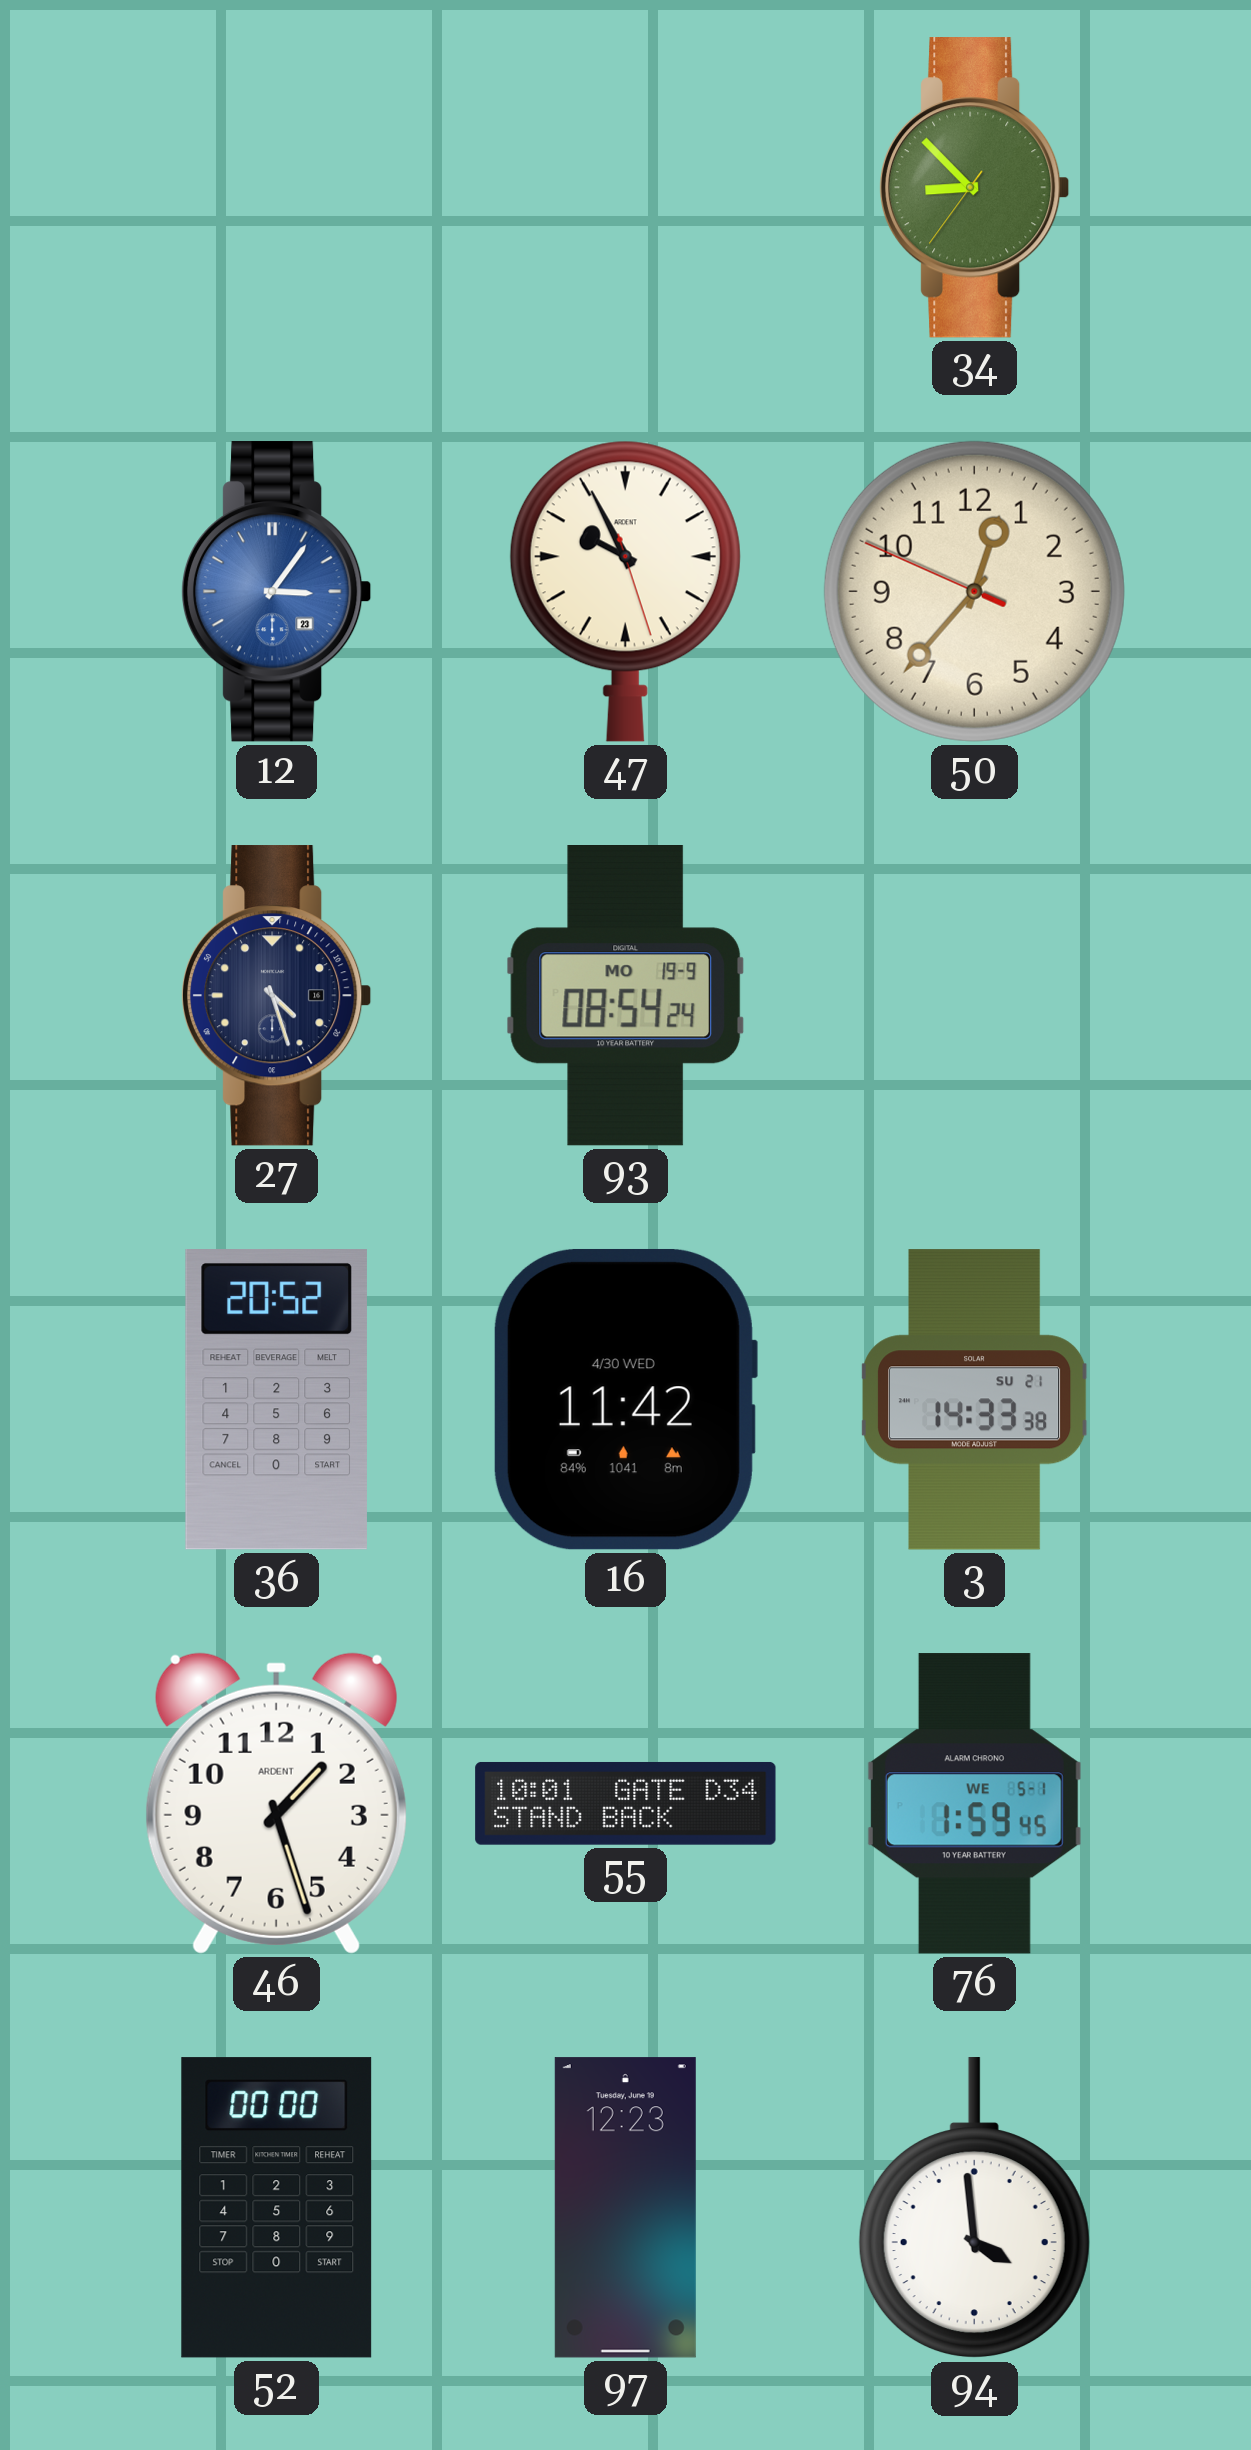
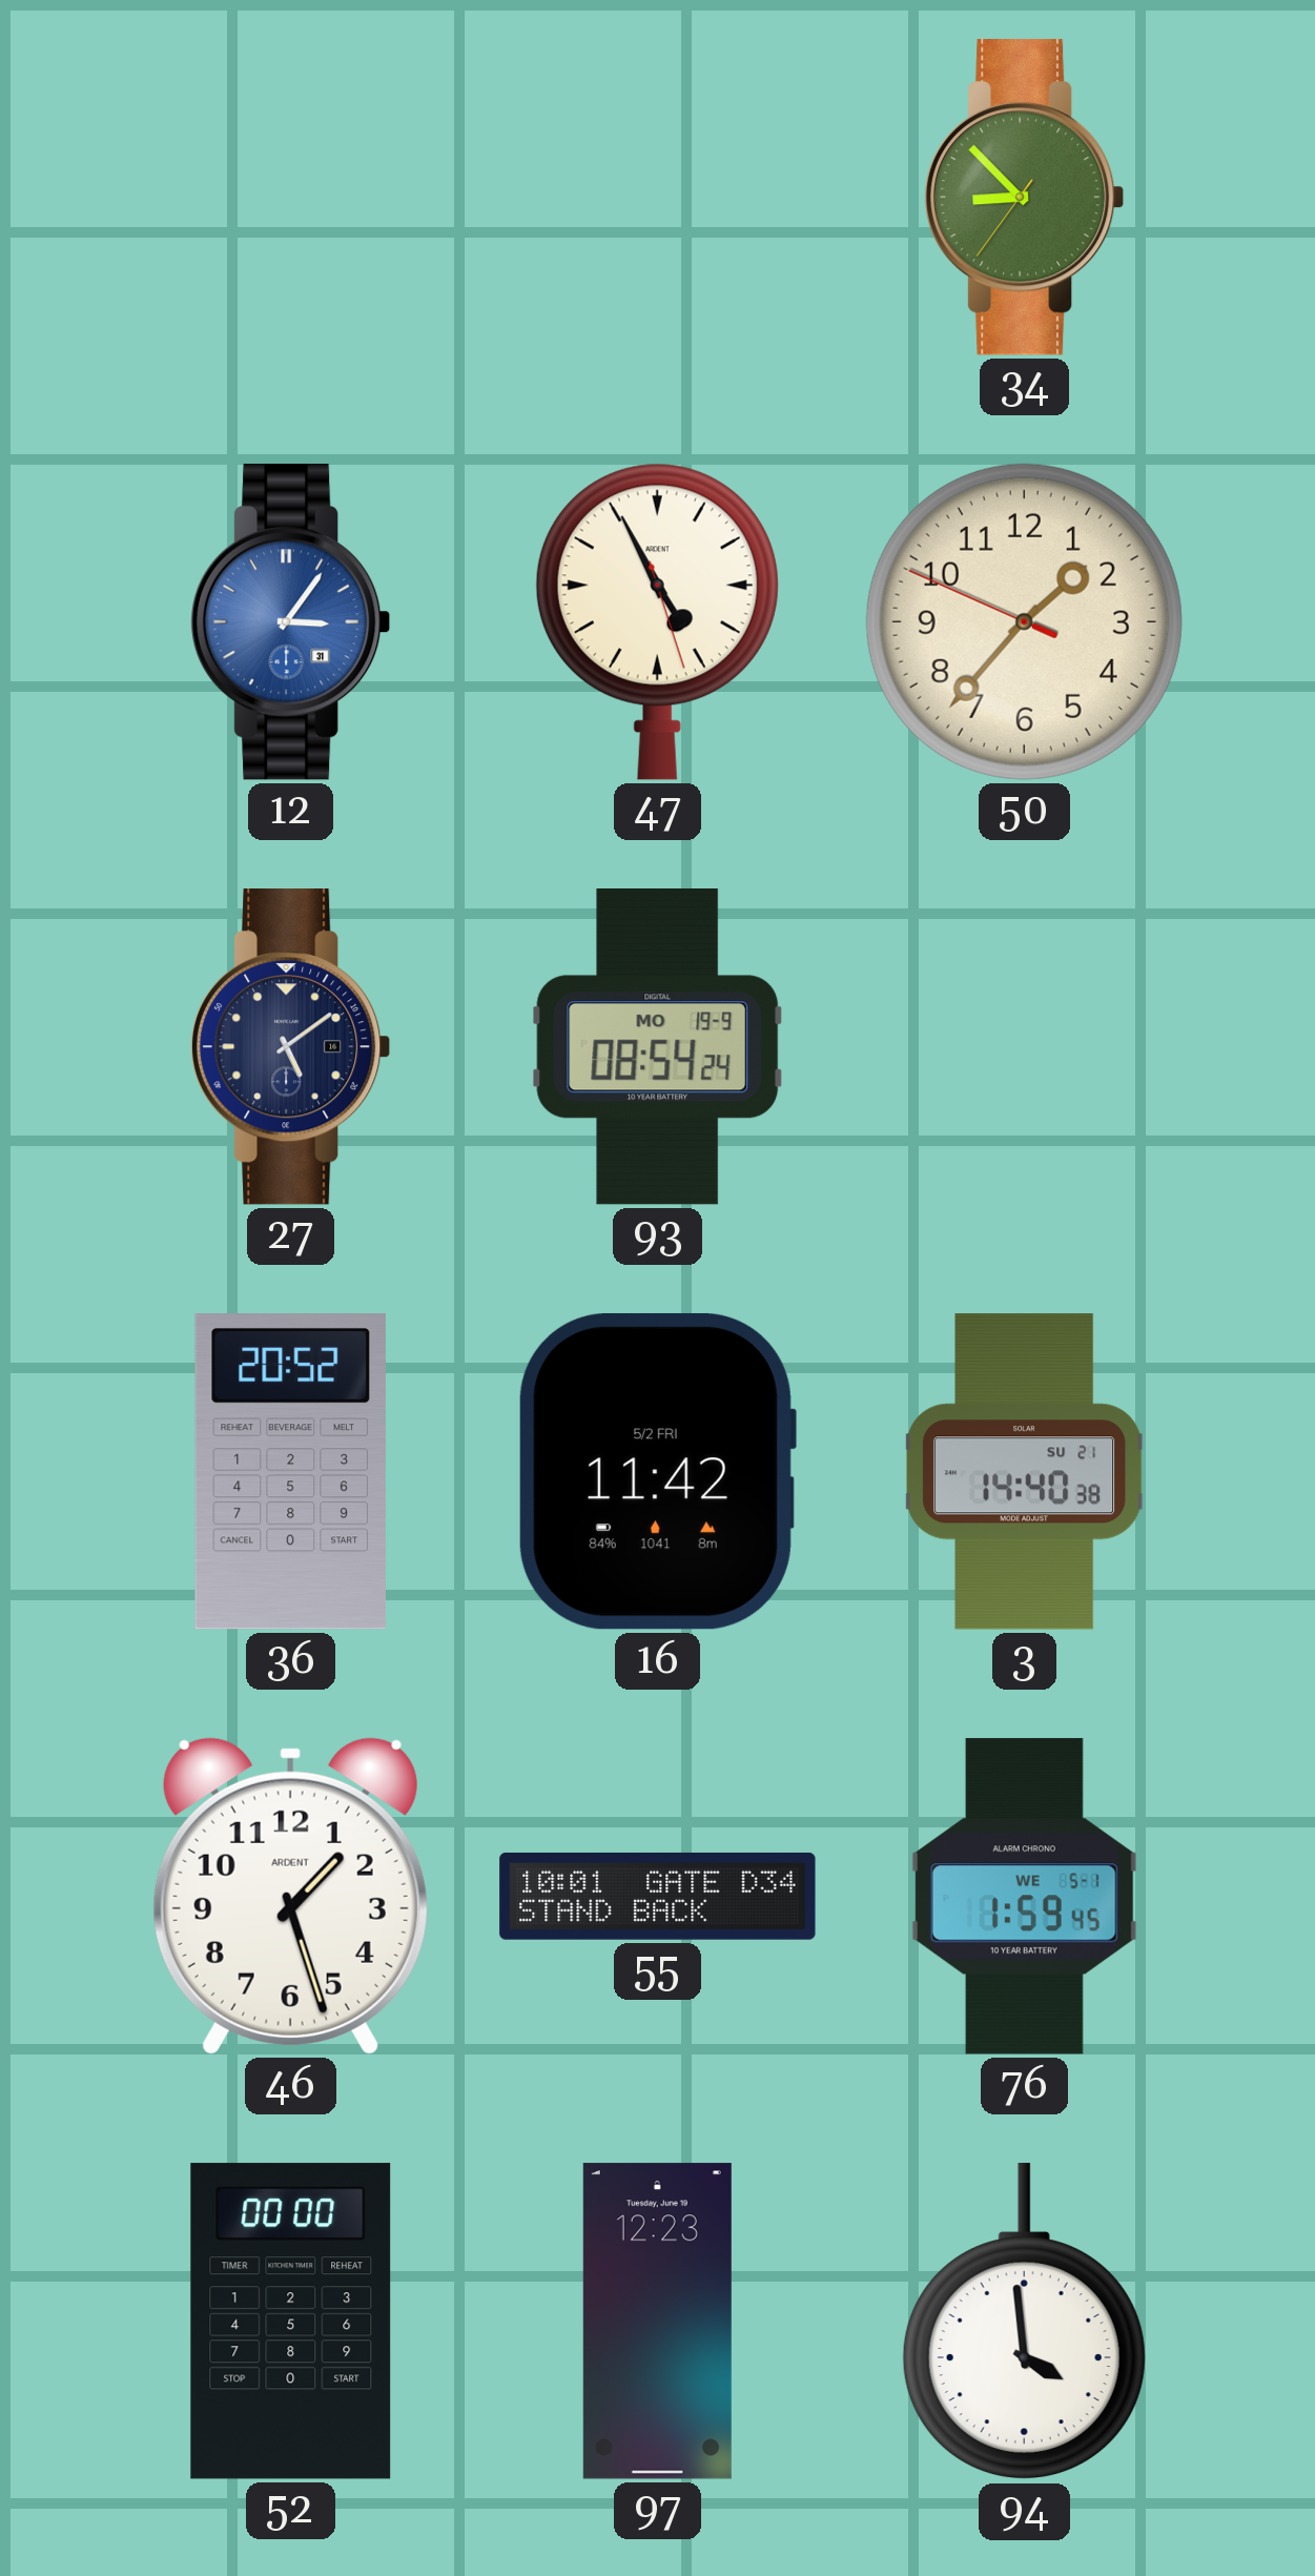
12 date: 23 -> 31
47: 9:55 -> 4:55
50: 12:36 -> 1:36
27: 4:27 -> 5:09
16 date: 4/30 WED -> 5/2 FRI
3: 14:33 -> 14:40
